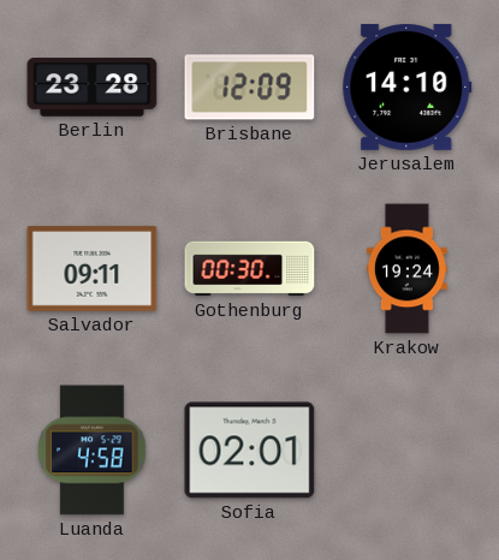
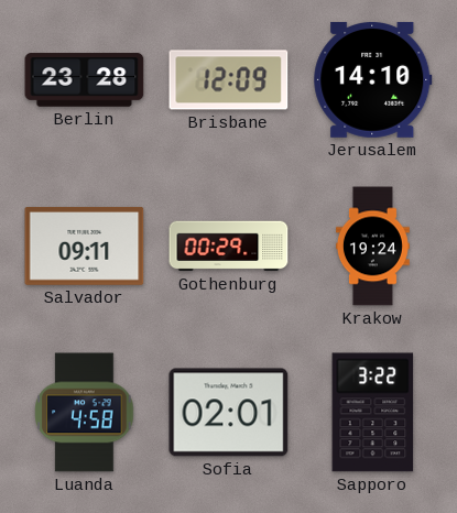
Gothenburg: 00:30 -> 00:29
Sapporo: none -> 3:22
